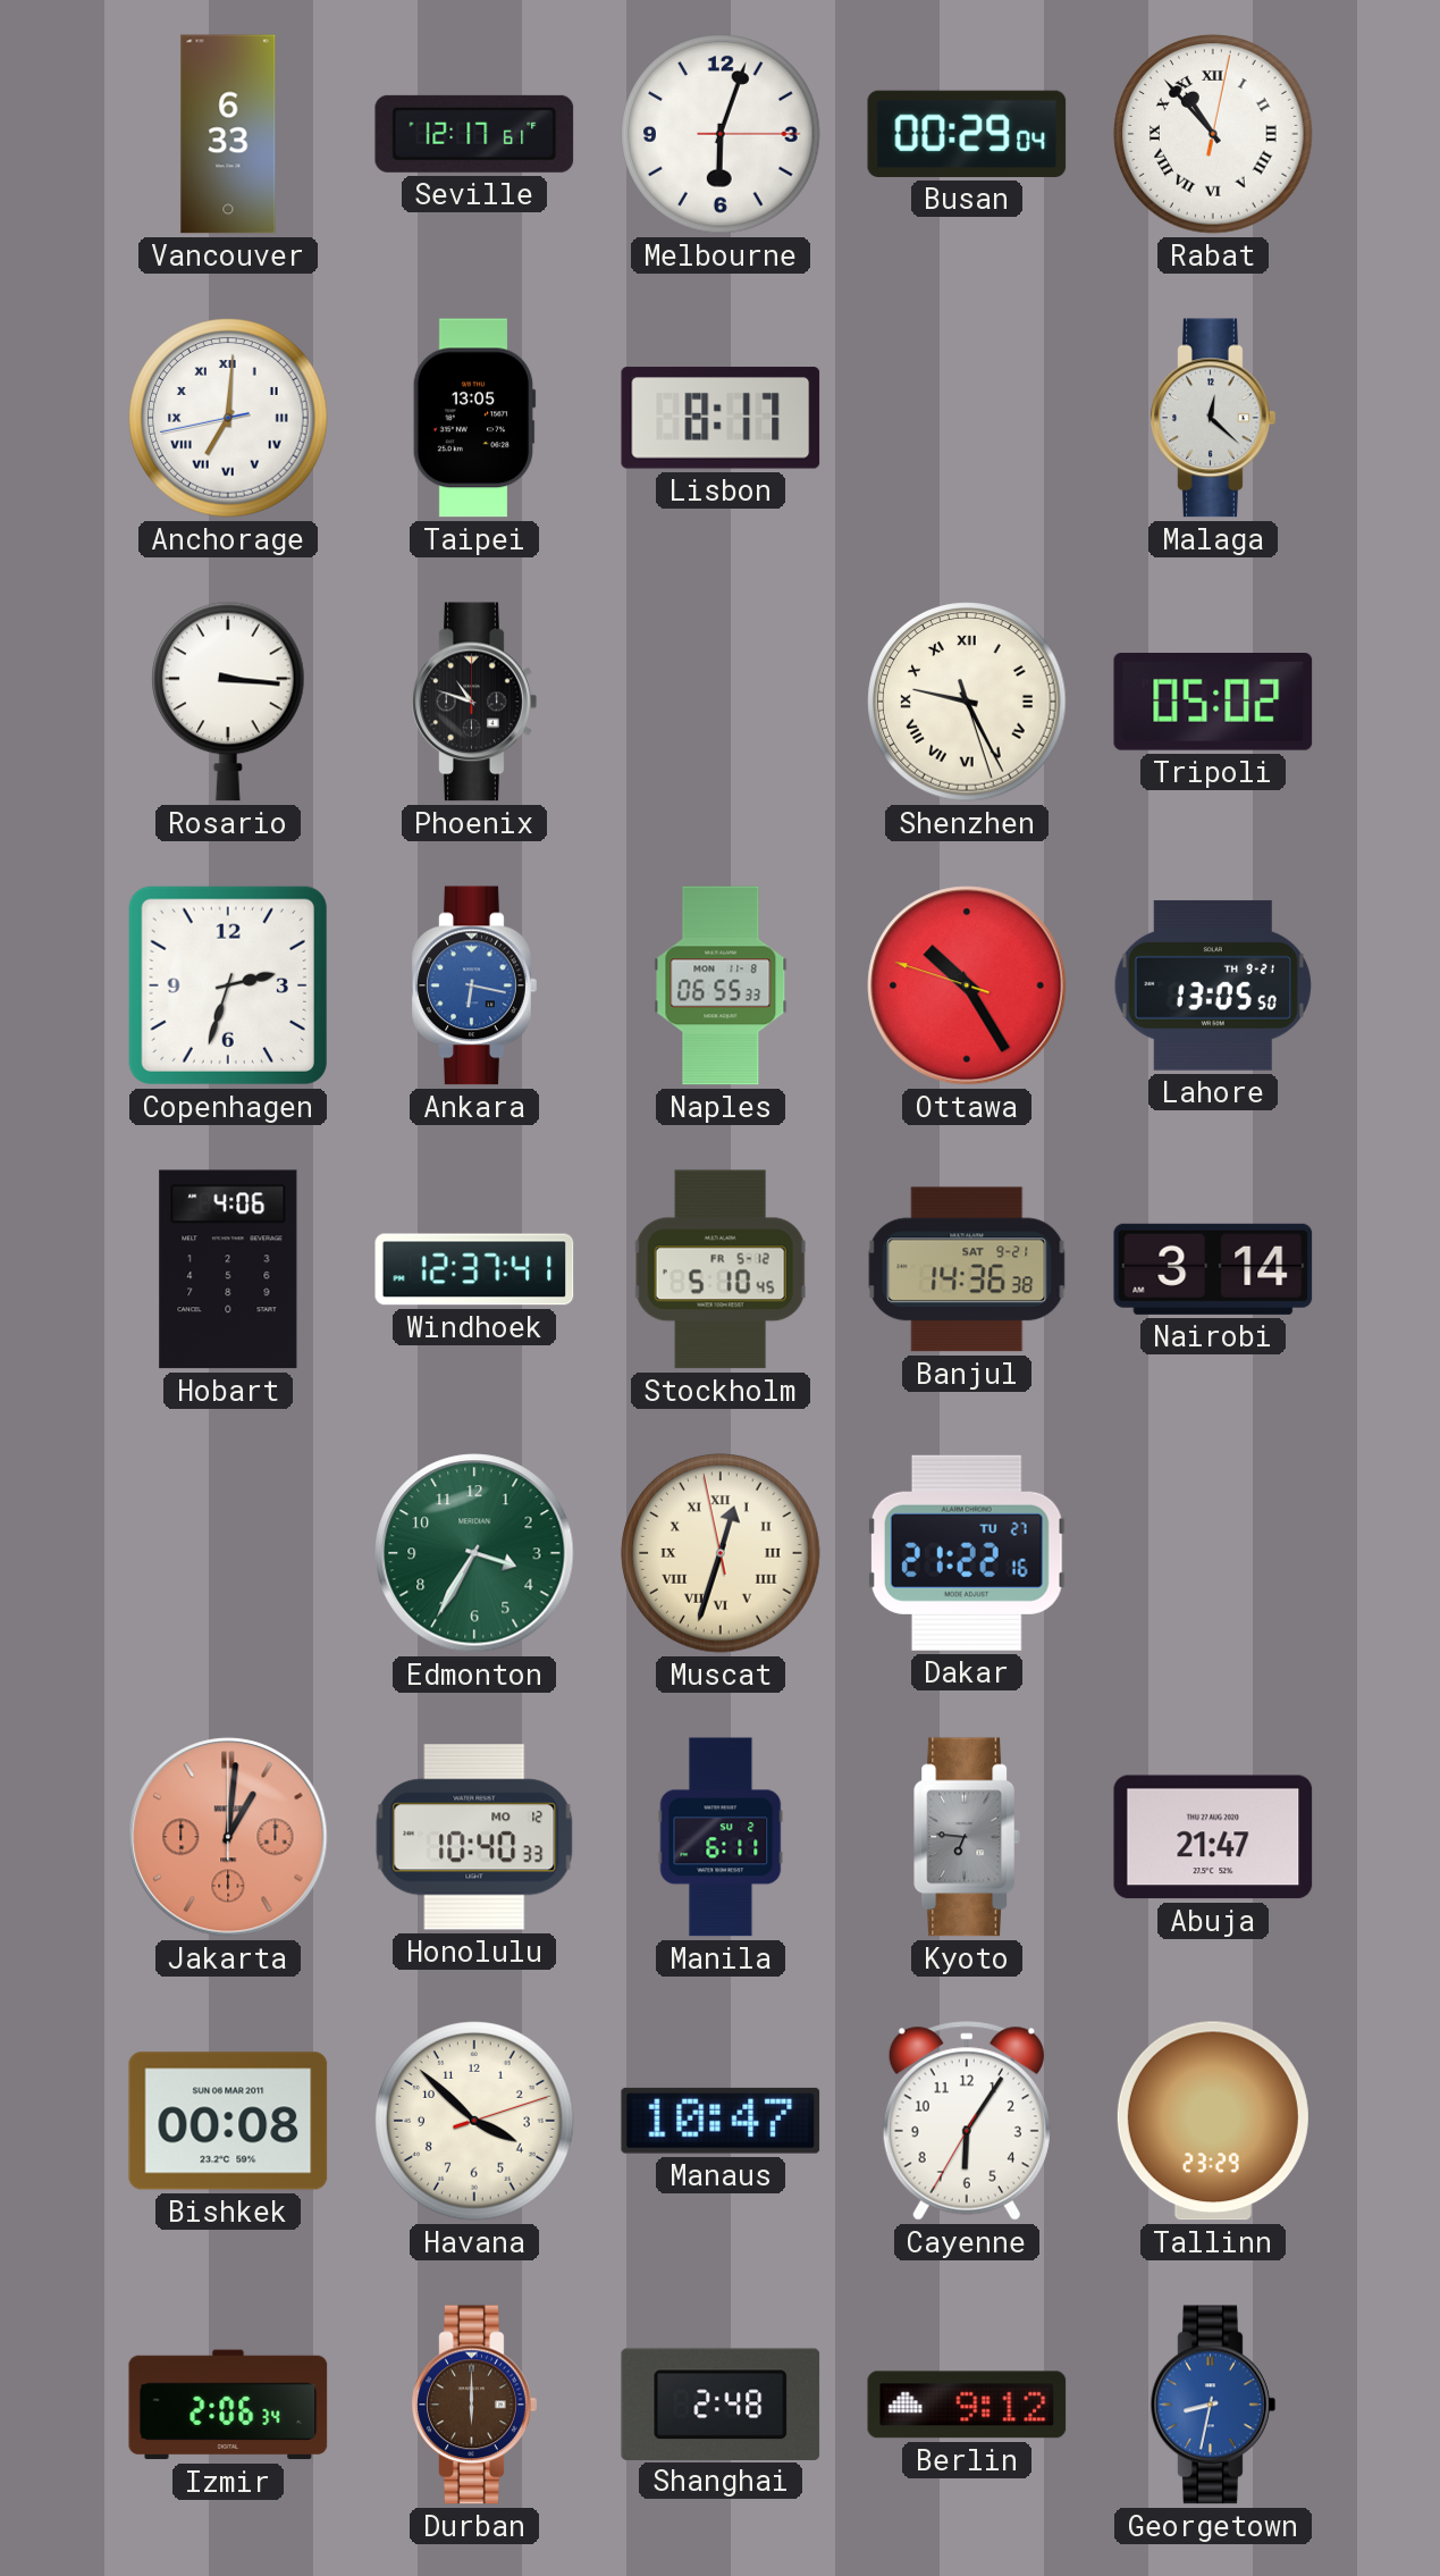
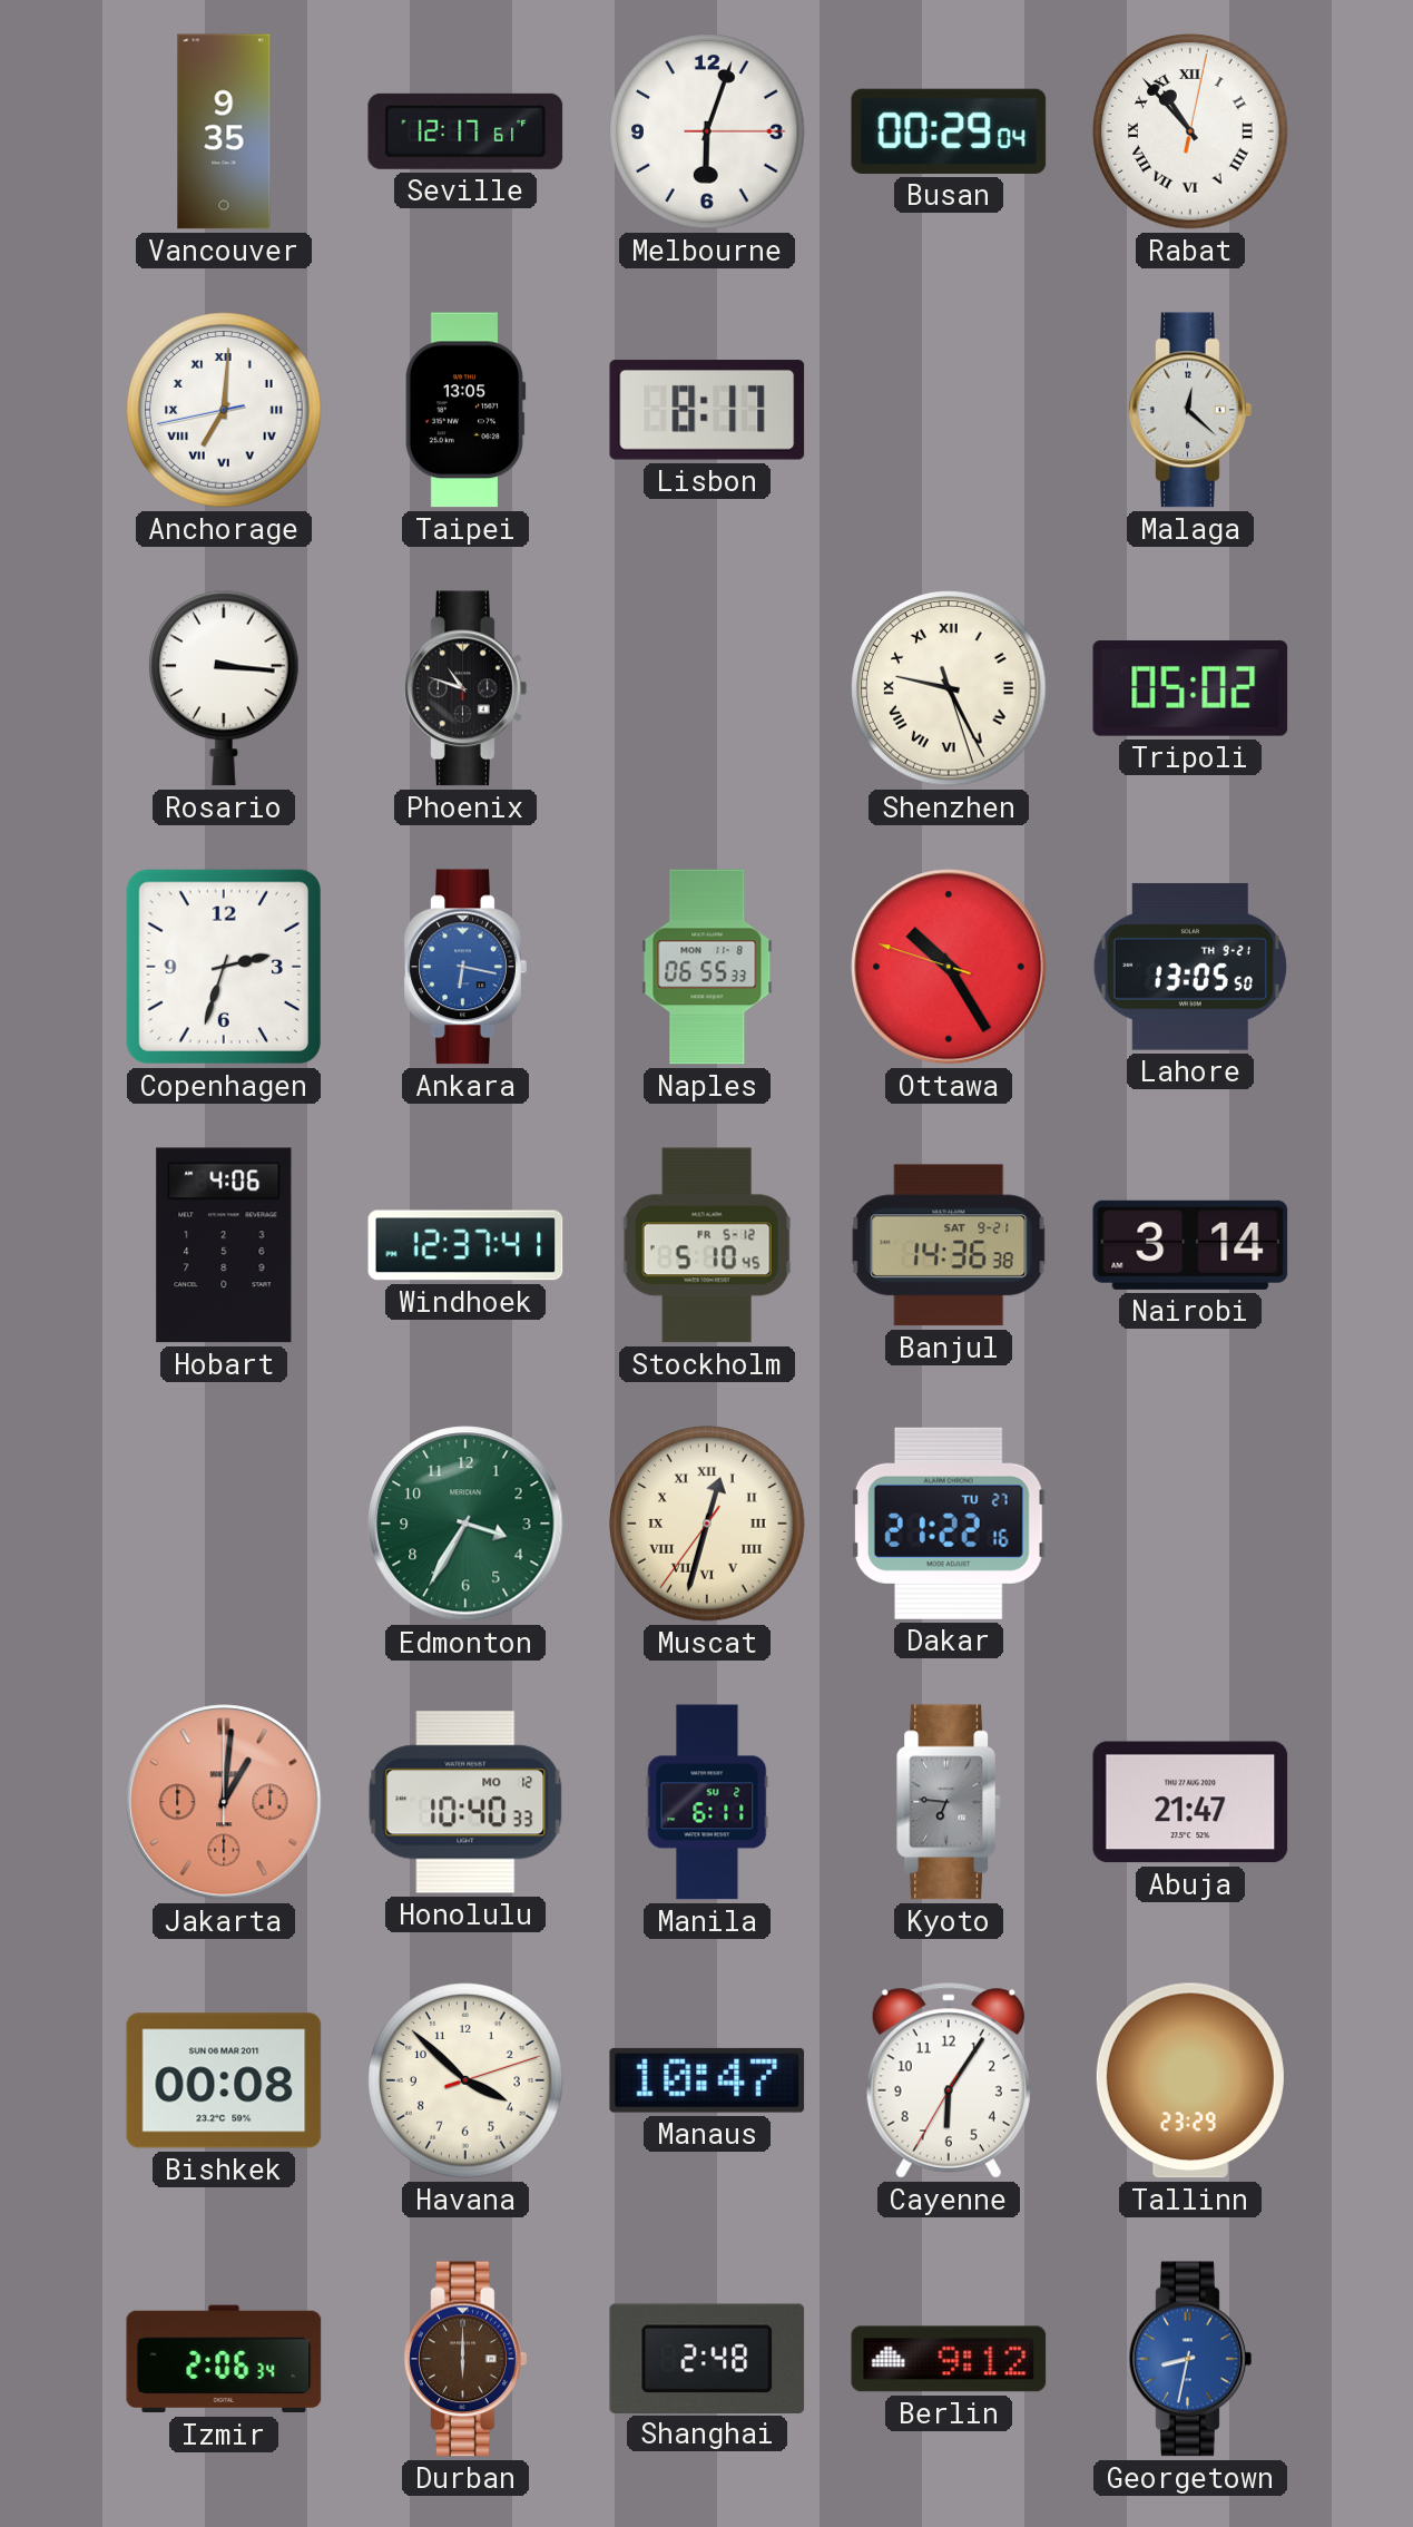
Vancouver: 6:33 -> 9:35
Muscat: 12:32:58 -> 12:32:36
